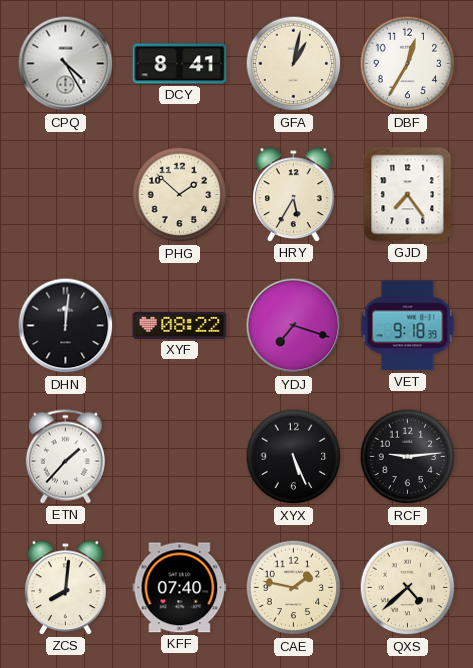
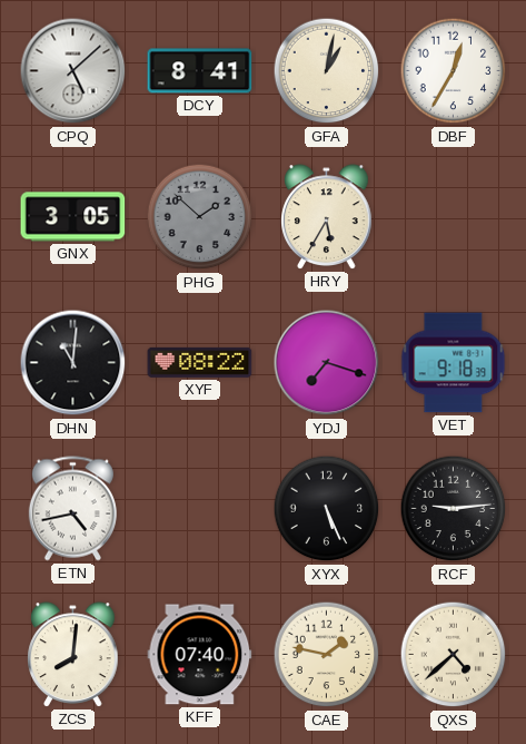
CPQ: 4:25 -> 5:08
GNX: none -> 3:05
PHG dial: cream -> grey
GJD: 7:24 -> none
DHN: 12:01 -> 11:01
ETN: 1:37 -> 4:43
